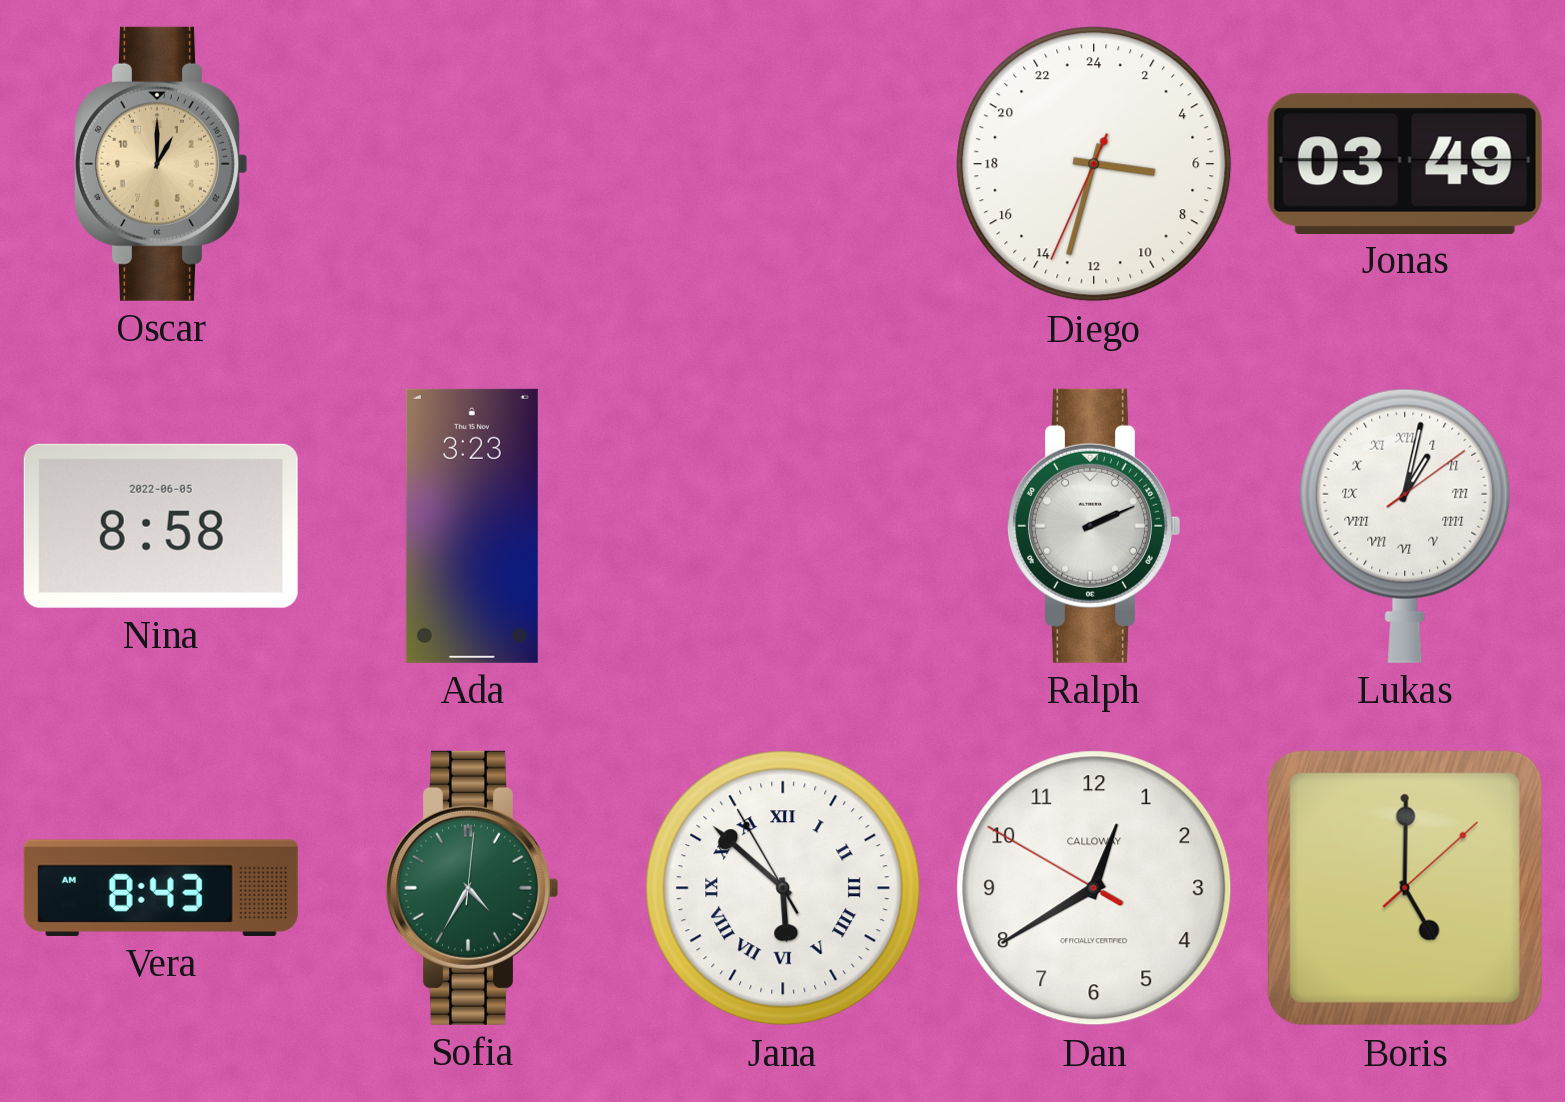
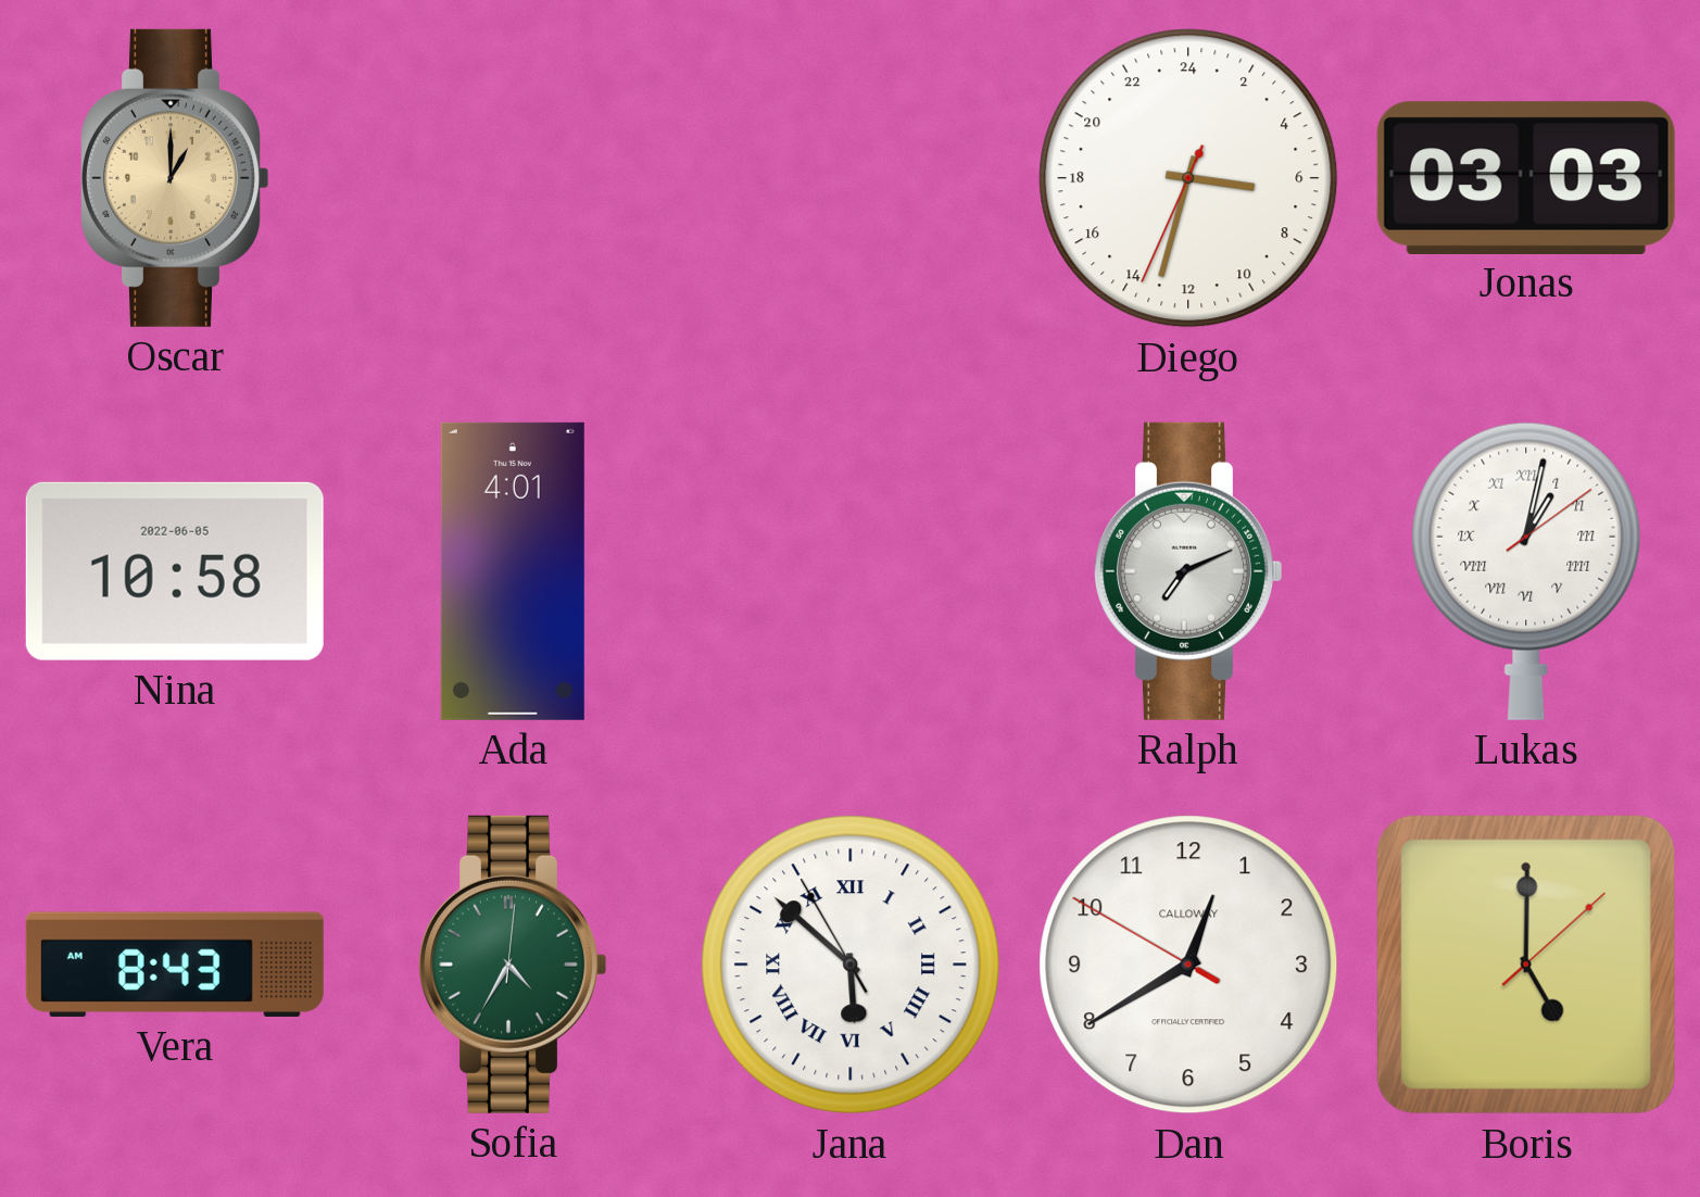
Jonas: 03:49 -> 03:03
Nina: 8:58 -> 10:58
Ada: 3:23 -> 4:01
Ralph: 2:11 -> 7:11
